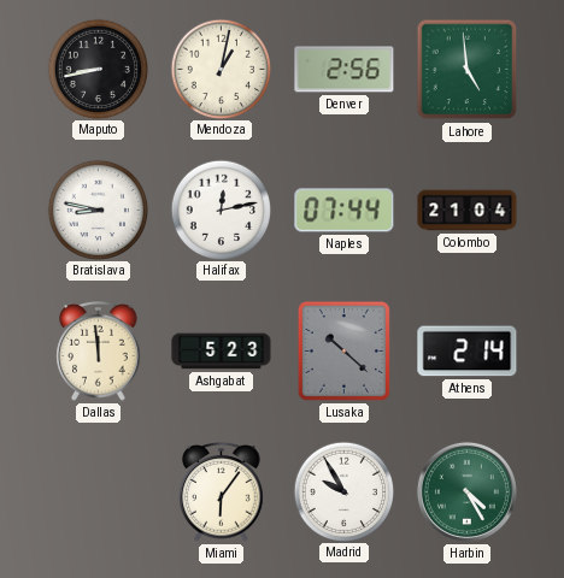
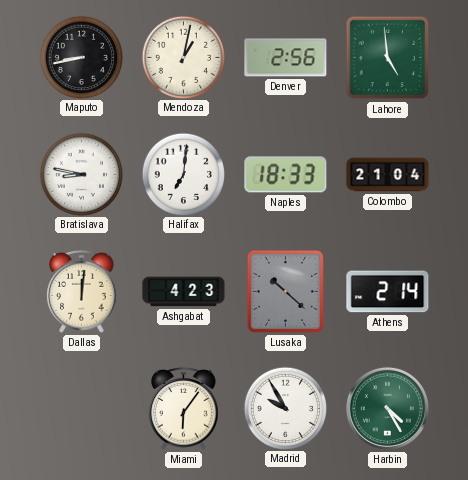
Halifax: 12:13 -> 7:01
Naples: 07:44 -> 18:33
Dallas: 11:59 -> 12:01
Ashgabat: 5:23 -> 4:23
